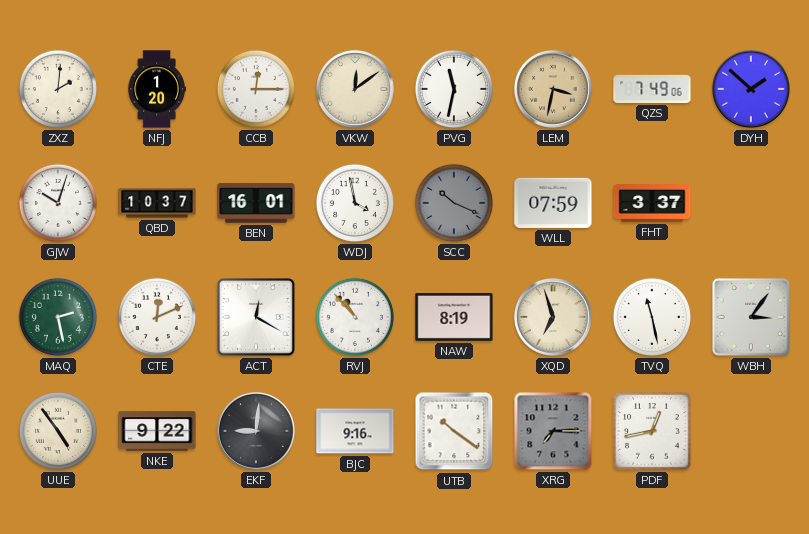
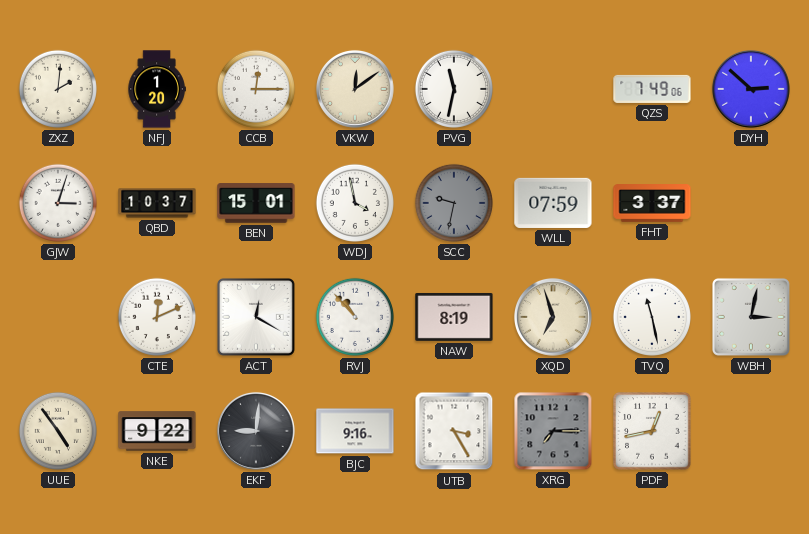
LEM: 3:32 -> none
DYH: 1:52 -> 2:52
GJW: 10:03 -> 3:03
BEN: 16:01 -> 15:01
SCC: 10:19 -> 9:32
MAQ: 2:28 -> none
WBH: 3:06 -> 3:02
UTB: 10:21 -> 3:25
